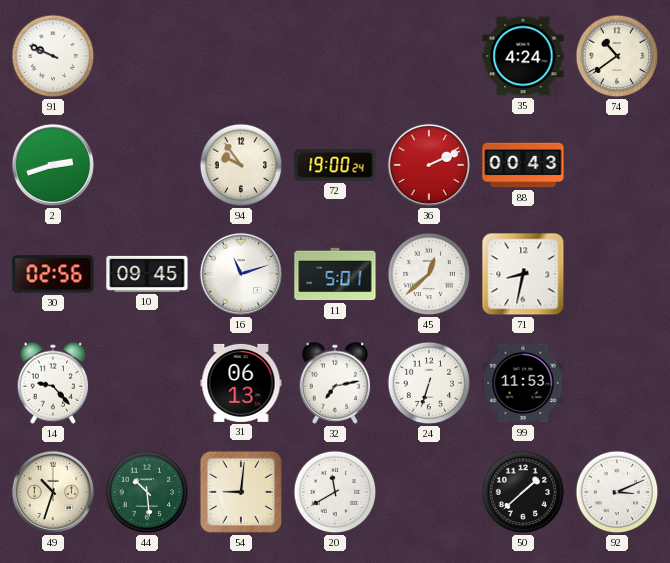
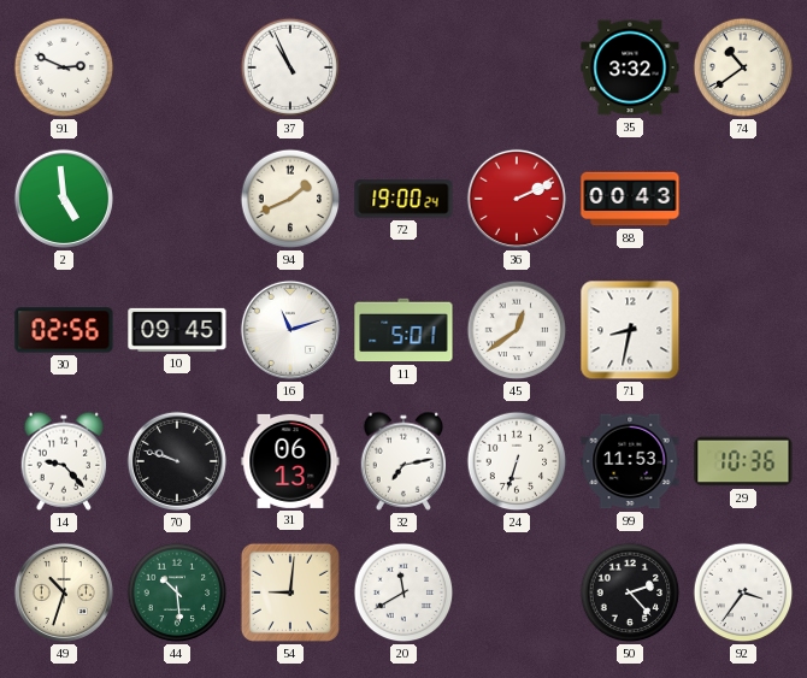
91: 9:49 -> 2:49
37: none -> 10:56
35: 4:24 -> 3:32
2: 2:42 -> 4:59
94: 9:54 -> 1:41
45: 12:38 -> 12:39
70: none -> 9:48
29: none -> 10:36
50: 1:38 -> 2:23
92: 3:11 -> 3:36
